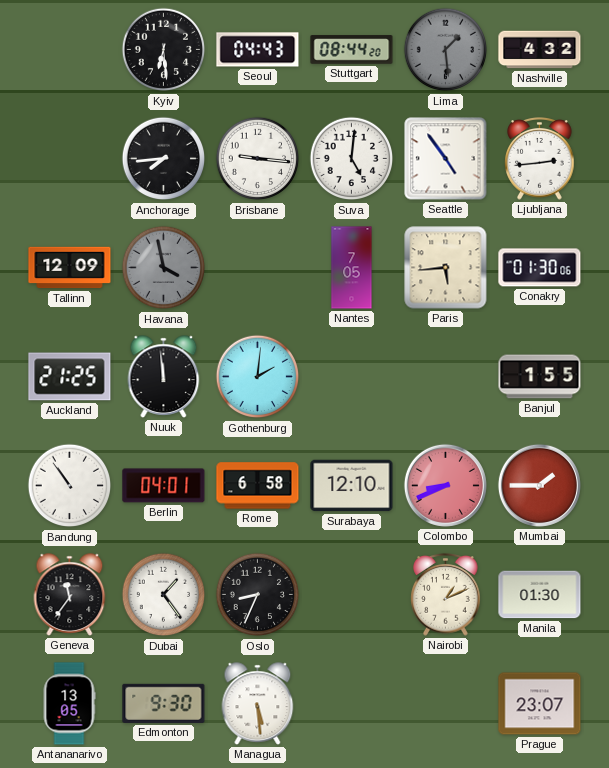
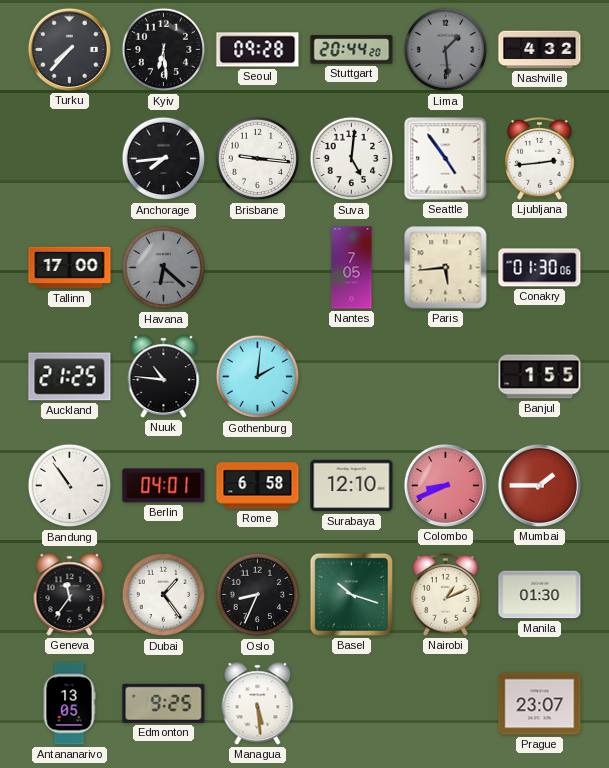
Turku: none -> 7:37
Seoul: 04:43 -> 09:28
Stuttgart: 08:44 -> 20:44
Tallinn: 12:09 -> 17:00
Havana: 3:58 -> 6:22
Nuuk: 11:59 -> 10:46
Basel: none -> 10:18
Edmonton: 9:30 -> 9:25
